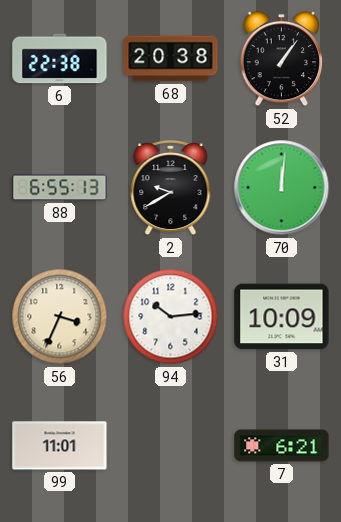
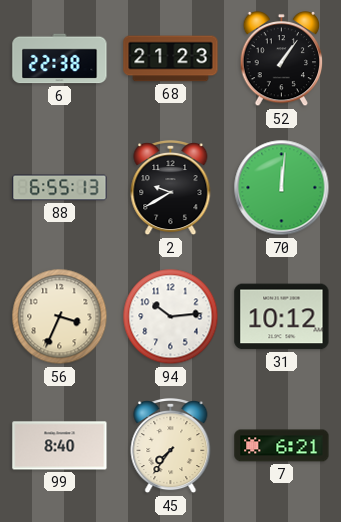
68: 20:38 -> 21:23
31: 10:09 -> 10:12
99: 11:01 -> 8:40
45: none -> 7:36
